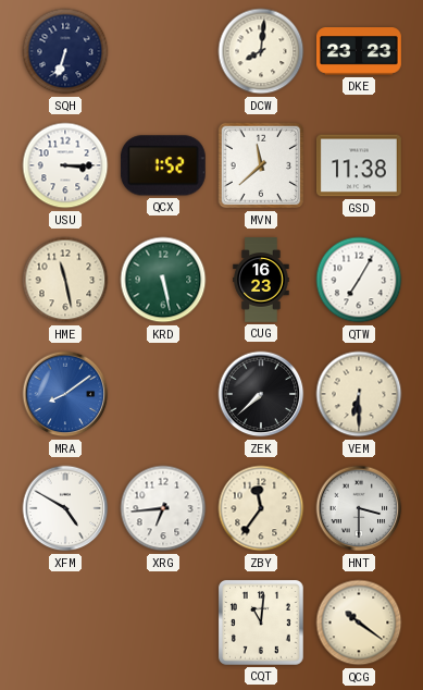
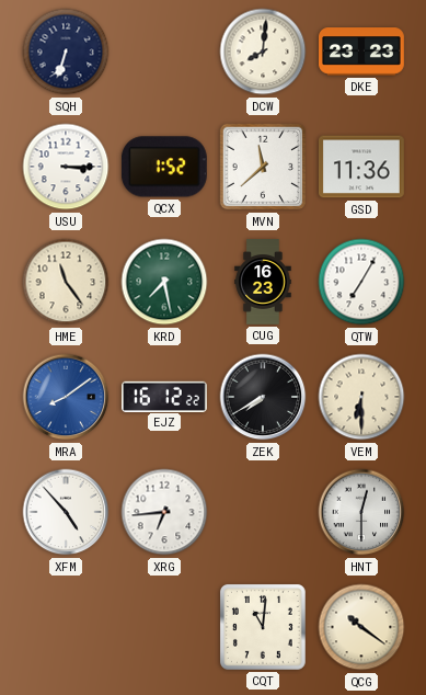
GSD: 11:38 -> 11:36
HME: 11:28 -> 11:24
KRD: 5:28 -> 7:28
EJZ: none -> 16:12
ZEK: 7:38 -> 7:40
XFM: 4:50 -> 4:53
ZBY: 11:36 -> none
HNT: 3:30 -> 12:30
